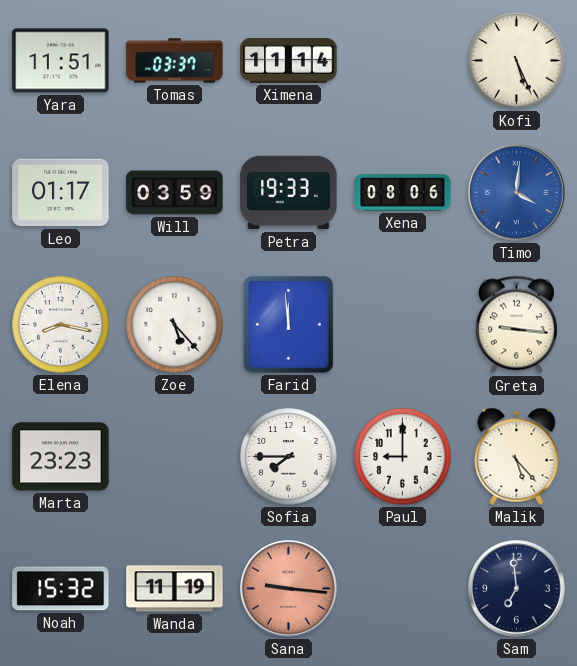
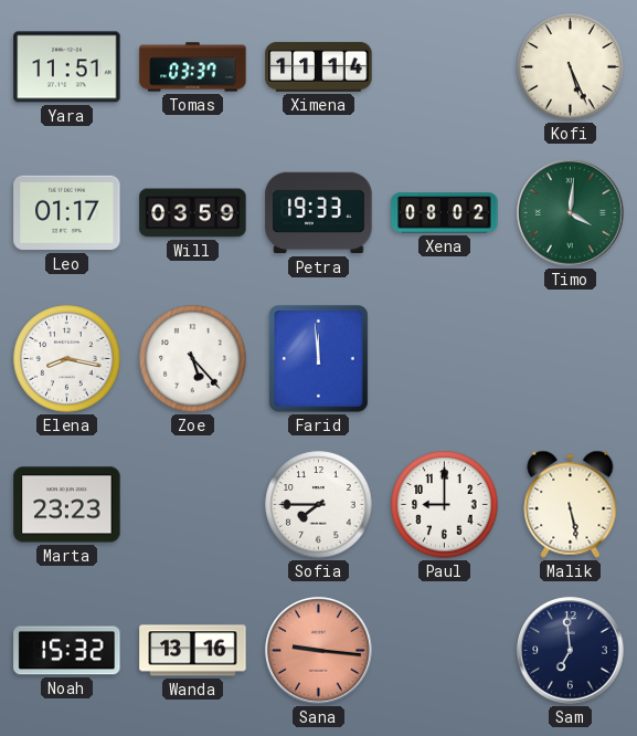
Xena: 08:06 -> 08:02
Timo dial: blue -> green
Greta: 9:16 -> none
Malik: 5:23 -> 5:28
Wanda: 11:19 -> 13:16
